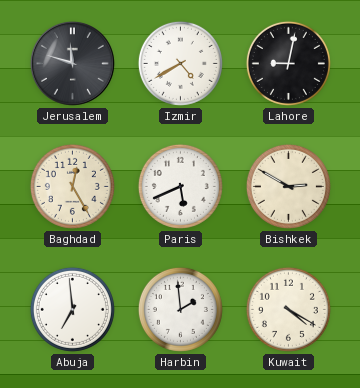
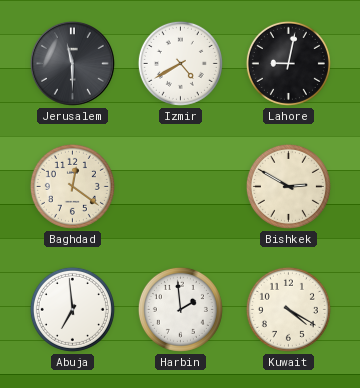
Jerusalem: 11:48 -> 11:30
Baghdad: 12:25 -> 12:21
Paris: 5:41 -> none
